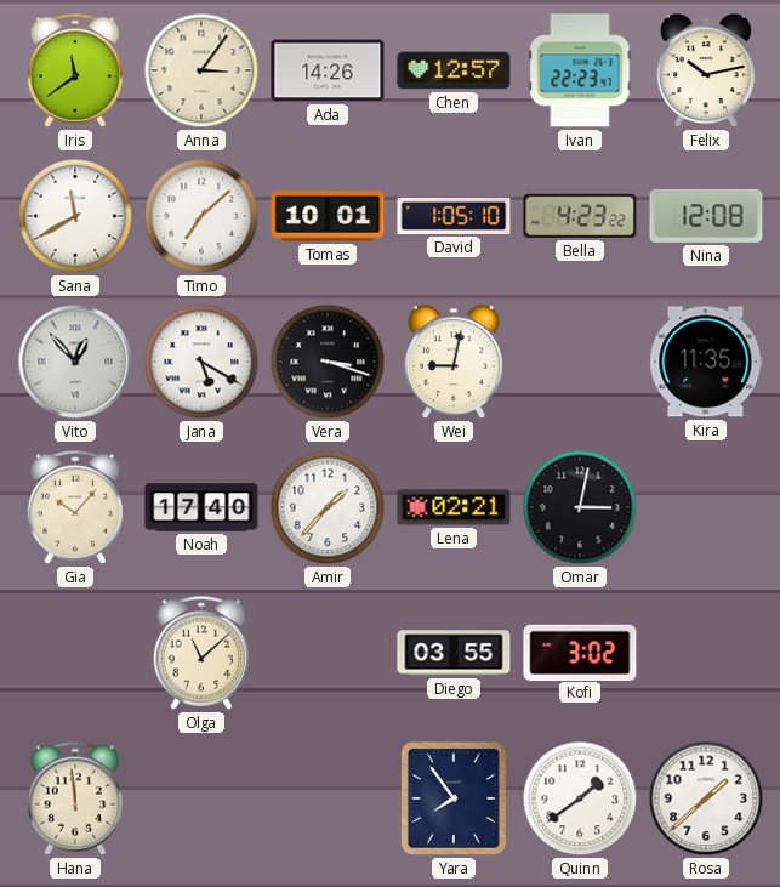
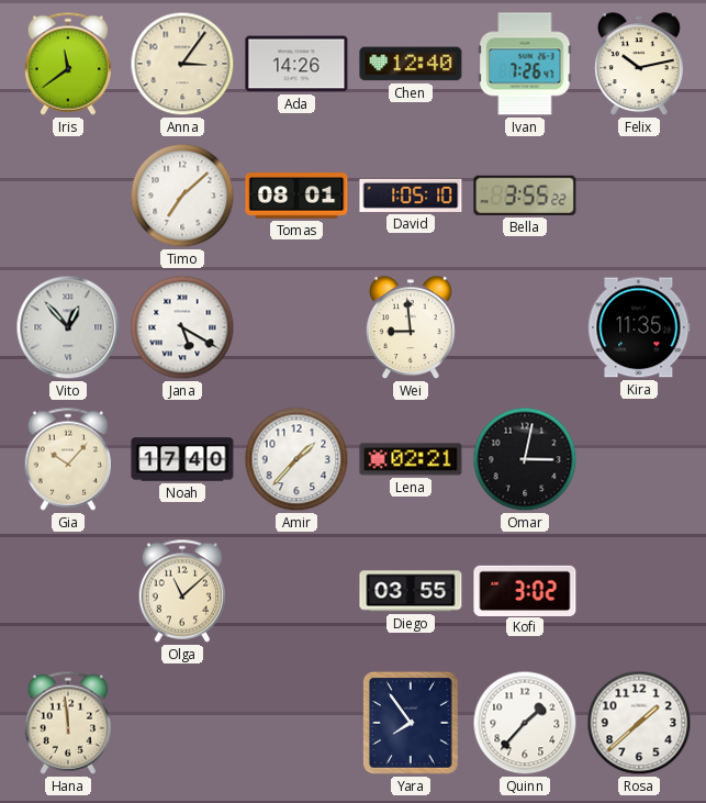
Chen: 12:57 -> 12:40
Ivan: 22:23 -> 7:26
Sana: 11:40 -> none
Tomas: 10:01 -> 08:01
Bella: 4:23 -> 3:55
Nina: 12:08 -> none
Vera: 3:18 -> none
Wei: 9:02 -> 8:59
Quinn: 1:39 -> 1:37
